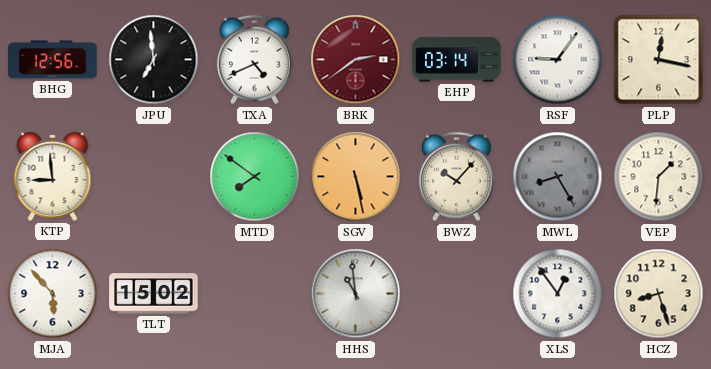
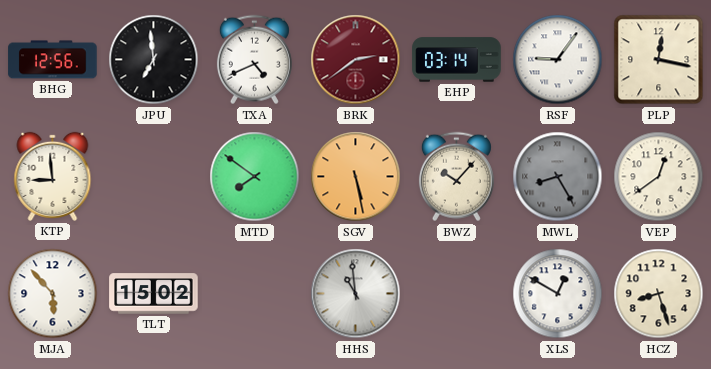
VEP: 1:31 -> 12:39
XLS: 12:54 -> 12:50
